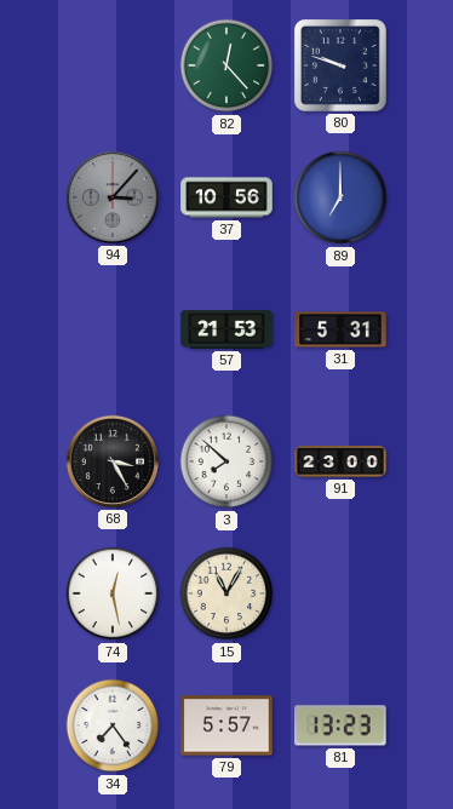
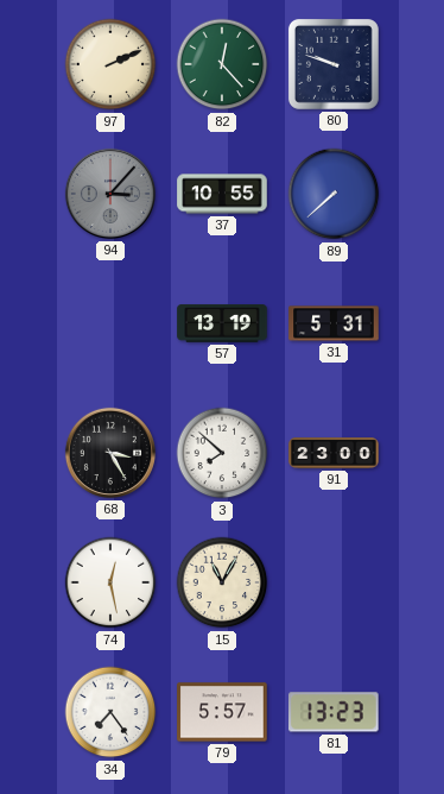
97: none -> 2:11
37: 10:56 -> 10:55
89: 7:00 -> 7:38
57: 21:53 -> 13:19
